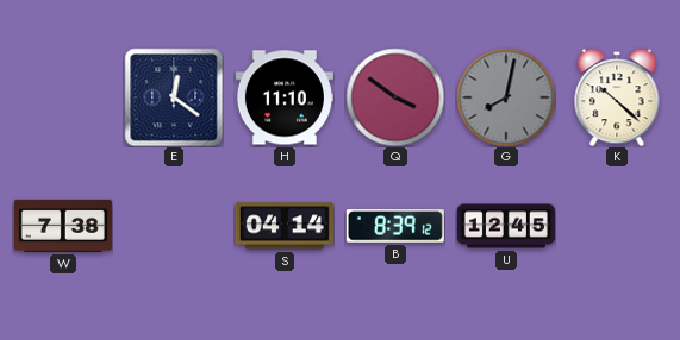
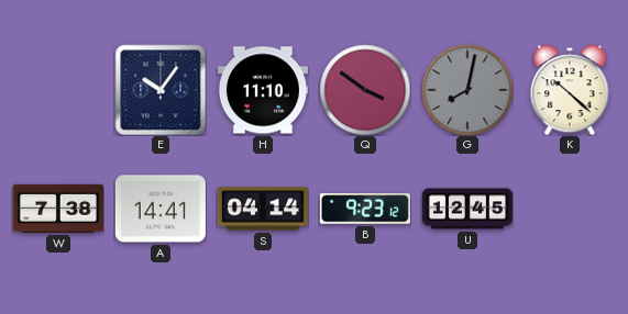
E: 12:21 -> 10:06
A: none -> 14:41
B: 8:39 -> 9:23
